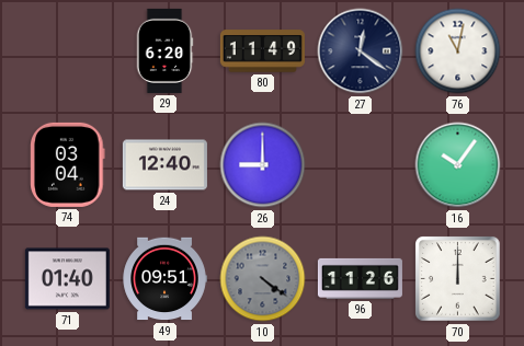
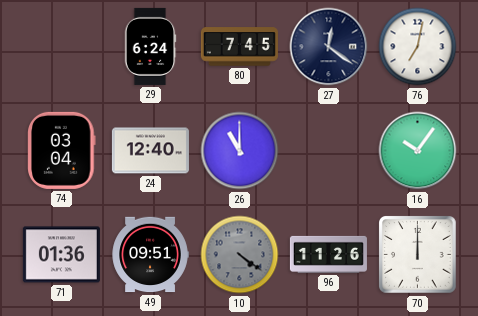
29: 6:20 -> 6:24
80: 11:49 -> 7:45
76: 11:02 -> 7:02
26: 9:00 -> 11:00
71: 01:40 -> 01:36
